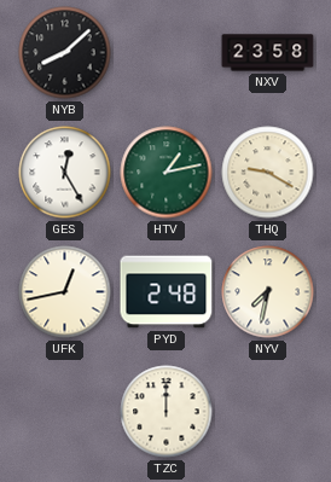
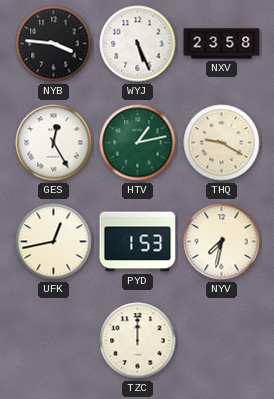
NYB: 8:08 -> 3:46
WYJ: none -> 5:26
PYD: 2:48 -> 1:53
